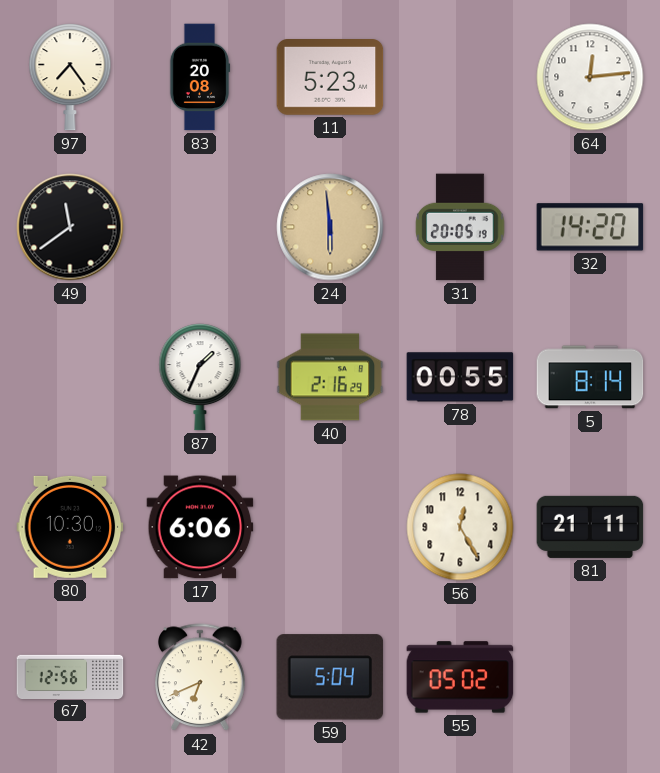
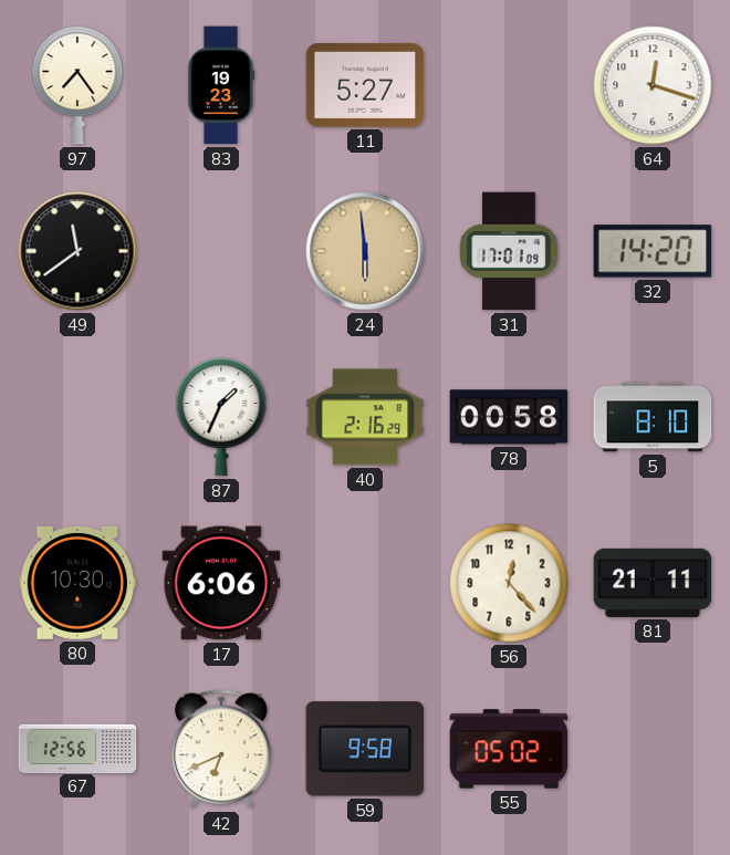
83: 20:08 -> 19:23
11: 5:23 -> 5:27
64: 12:14 -> 12:18
31: 20:05 -> 17:01
78: 00:55 -> 00:58
5: 8:14 -> 8:10
56: 12:25 -> 12:23
59: 5:04 -> 9:58
